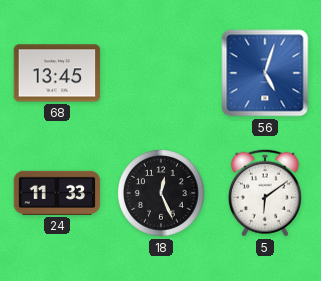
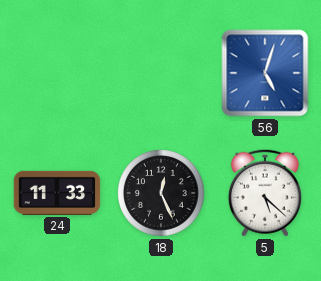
68: 13:45 -> none
5: 6:09 -> 5:22
